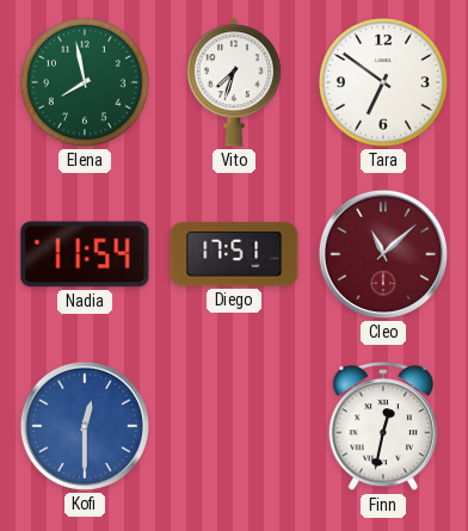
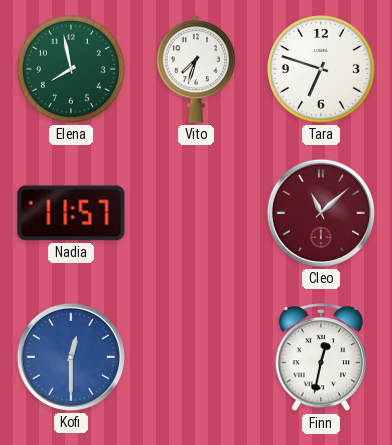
Tara: 6:51 -> 6:48
Nadia: 11:54 -> 11:57
Diego: 17:51 -> none
